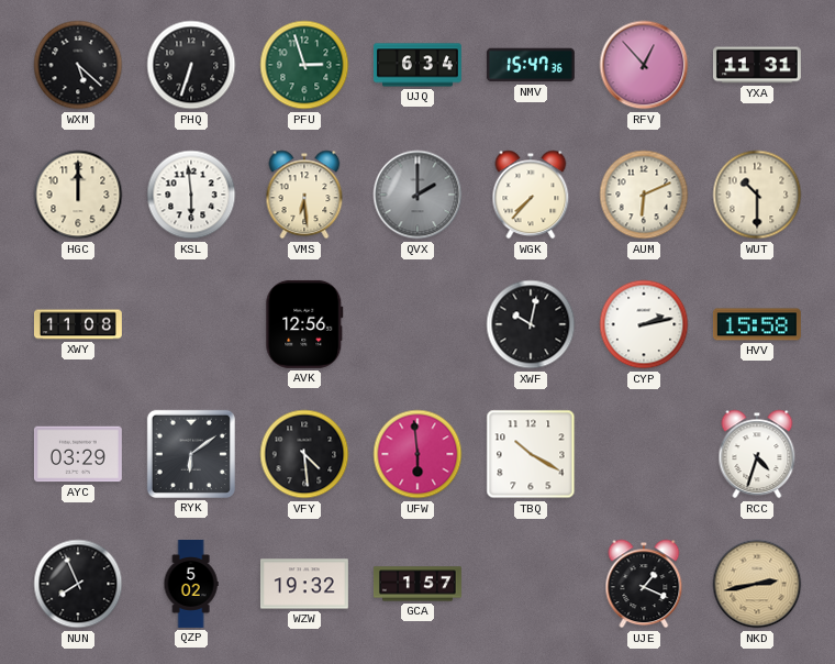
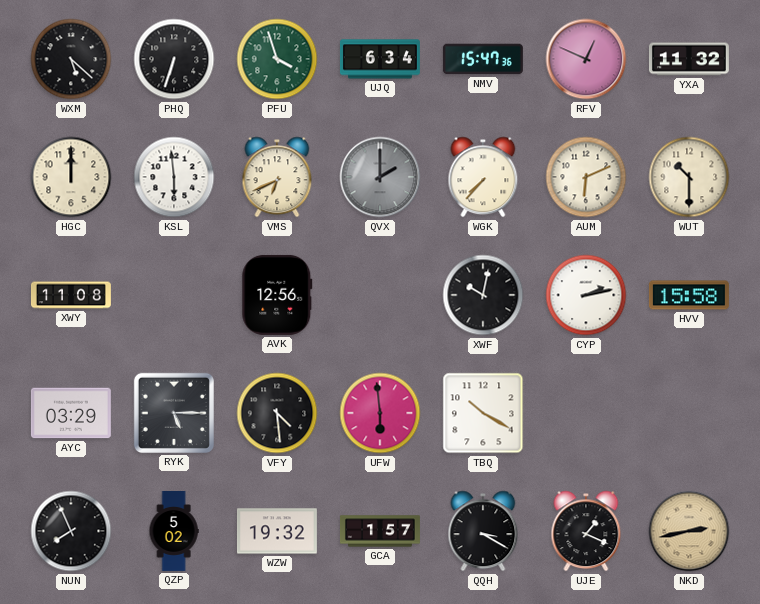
PFU: 2:57 -> 3:57
RFV: 12:53 -> 12:49
YXA: 11:31 -> 11:32
VMS: 6:29 -> 6:41
RYK: 6:09 -> 5:15
RCC: 4:33 -> none
QQH: none -> 3:20
